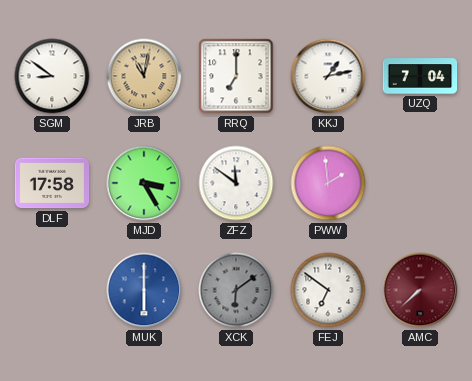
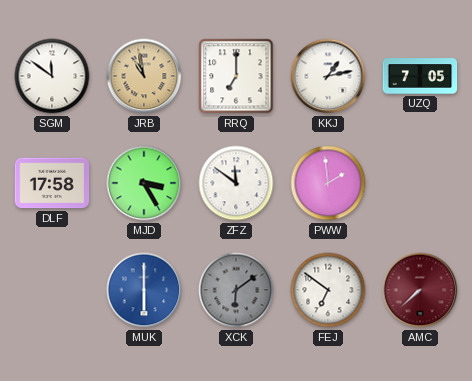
SGM: 8:51 -> 11:51
JRB: 11:02 -> 10:58
UZQ: 7:04 -> 7:05
